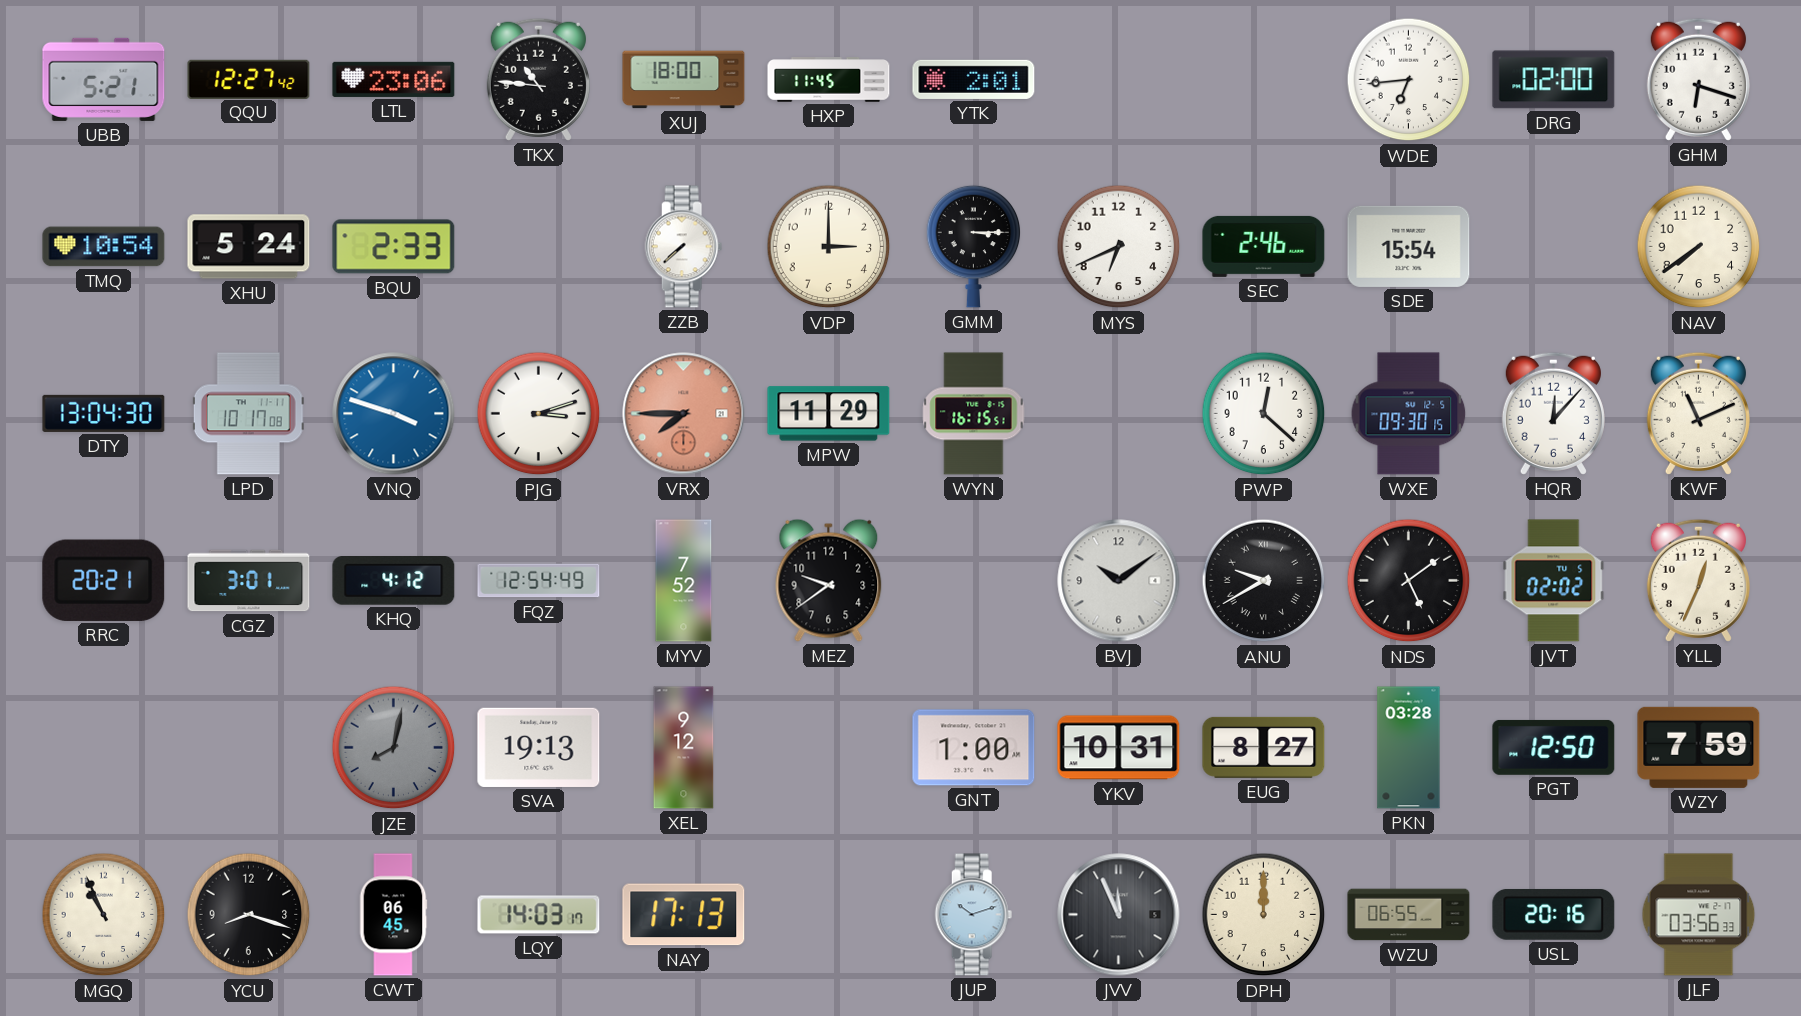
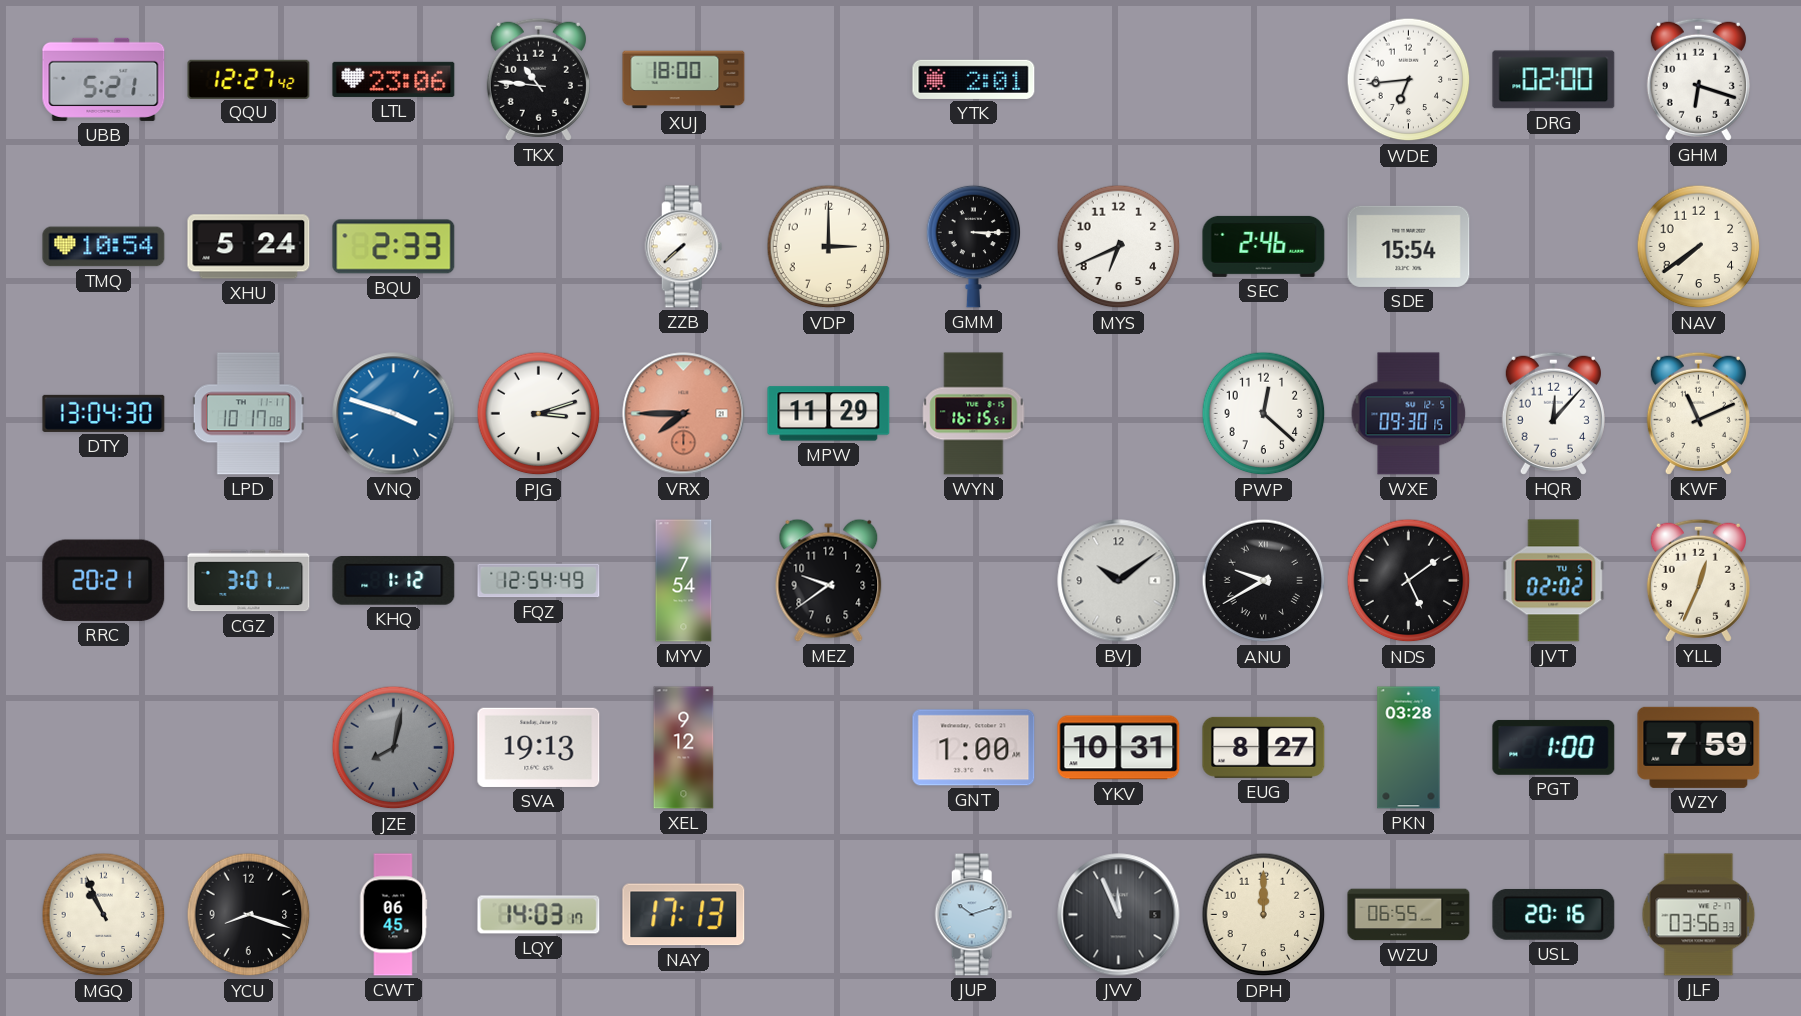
HXP: 11:45 -> none
KHQ: 4:12 -> 1:12
MYV: 7:52 -> 7:54
PGT: 12:50 -> 1:00
